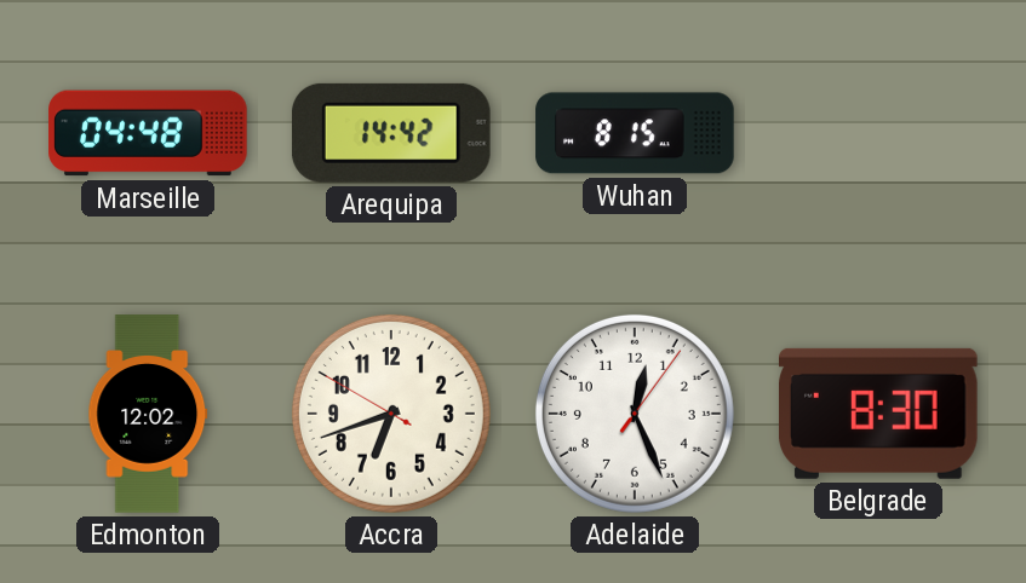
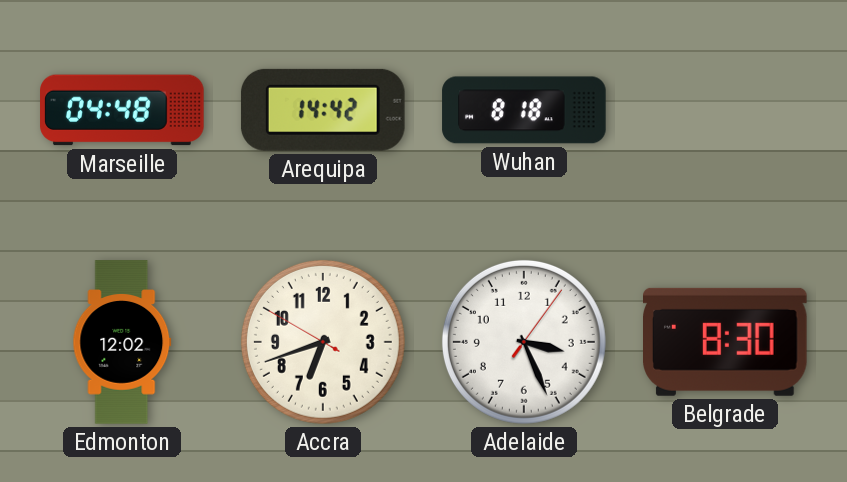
Wuhan: 8:15 -> 8:18
Adelaide: 12:26 -> 3:26
